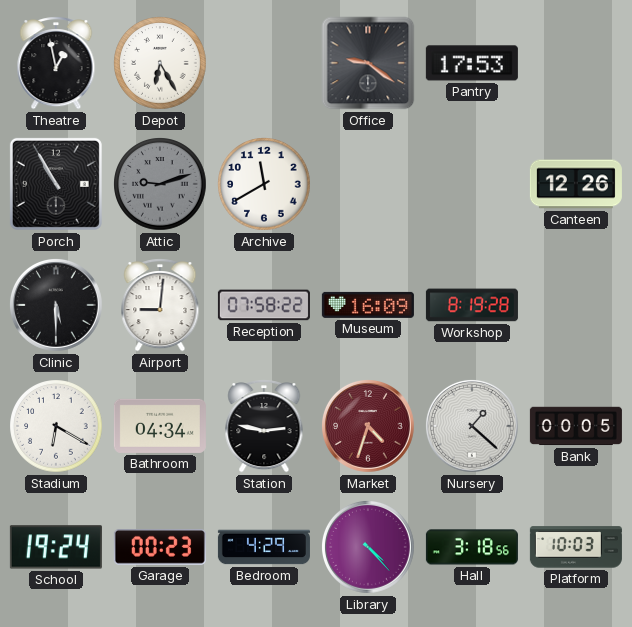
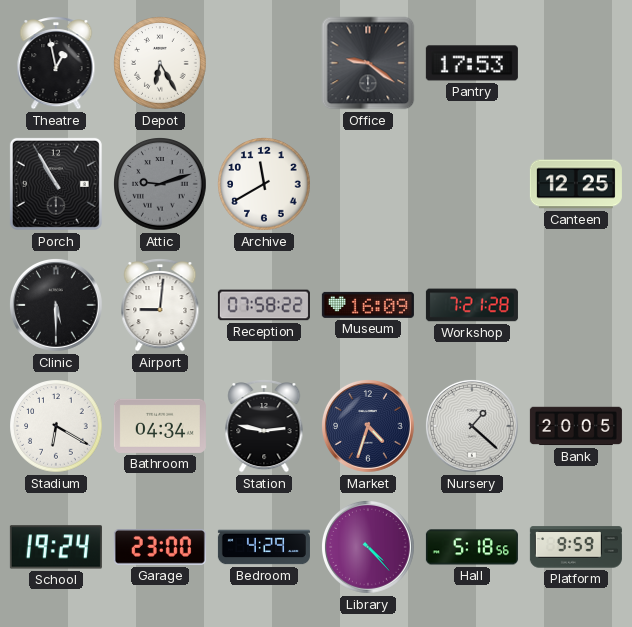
Canteen: 12:26 -> 12:25
Workshop: 8:19 -> 7:21
Market dial: burgundy -> navy
Bank: 00:05 -> 20:05
Garage: 00:23 -> 23:00
Hall: 3:18 -> 5:18
Platform: 10:03 -> 9:59
